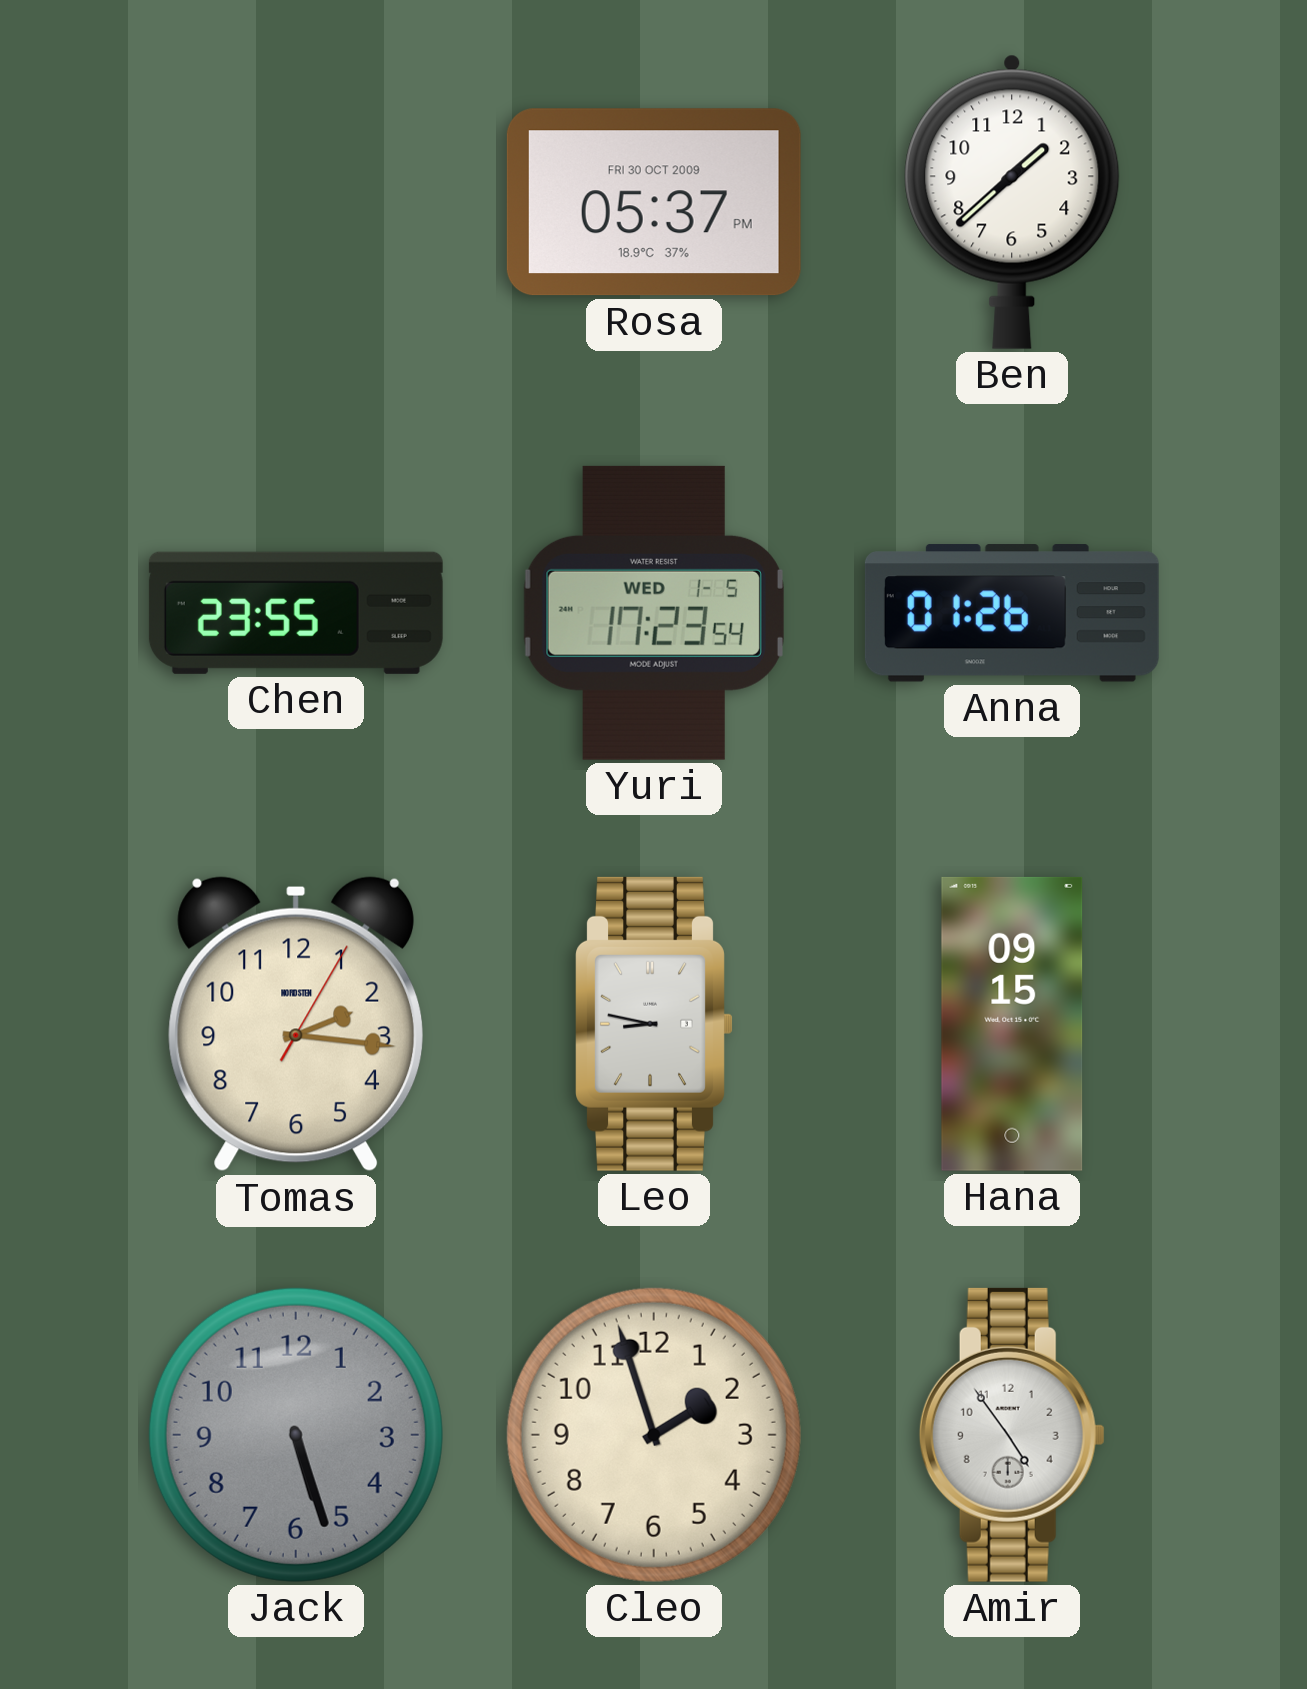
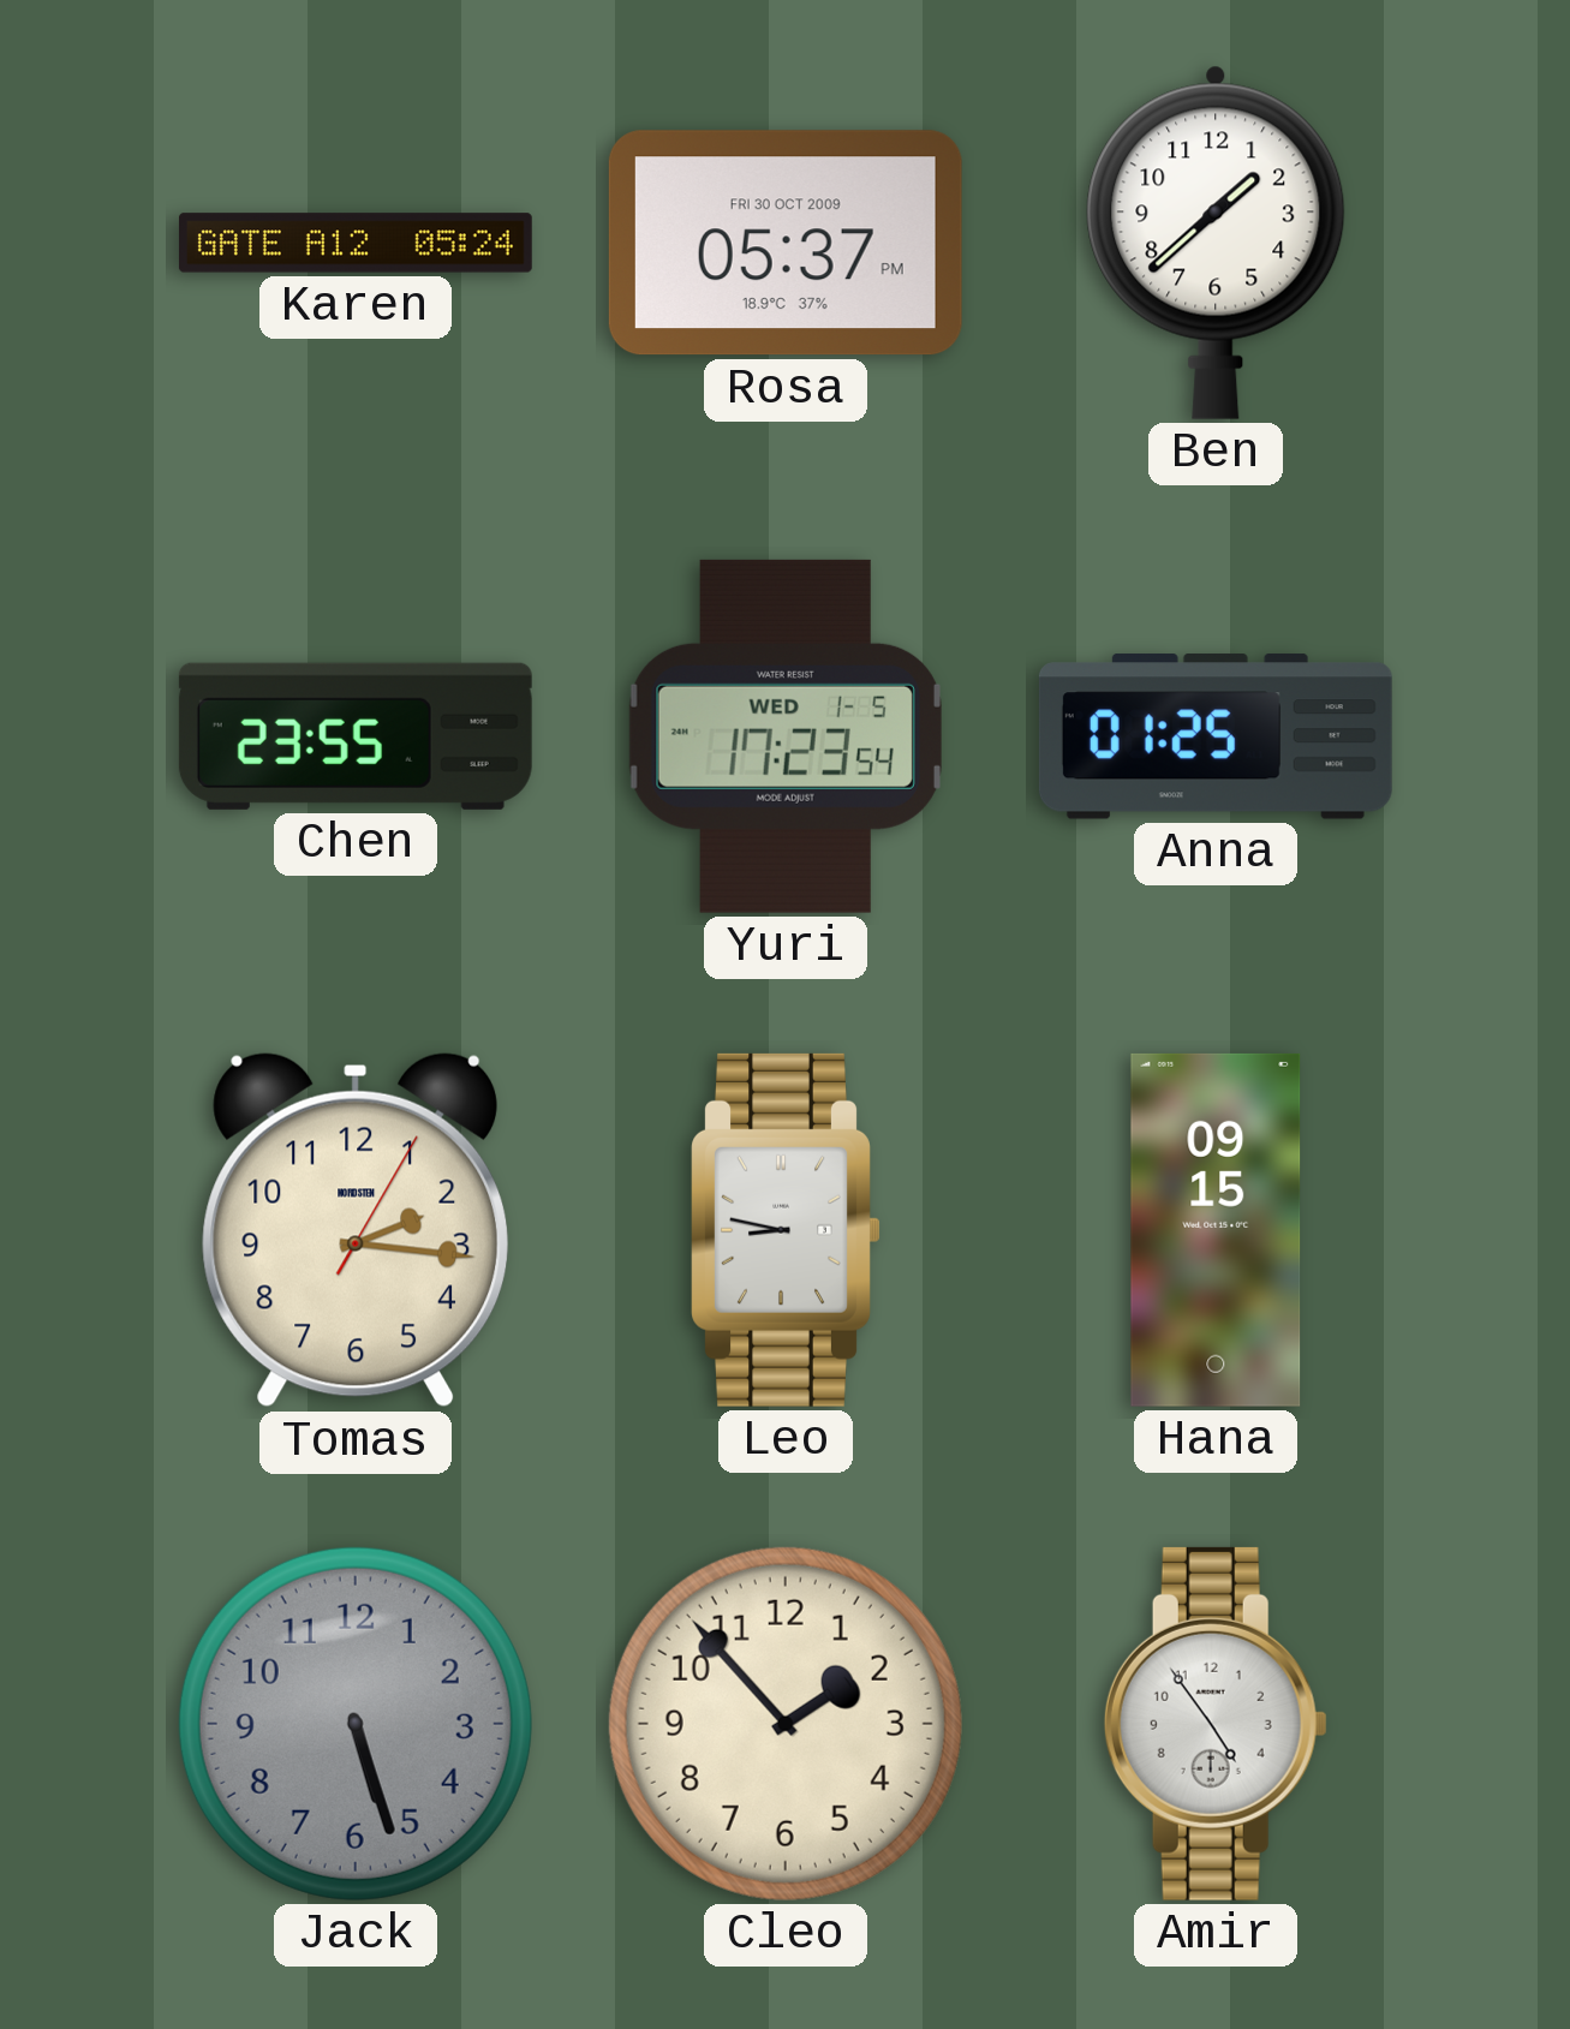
Karen: none -> 05:24
Anna: 01:26 -> 01:25
Cleo: 1:57 -> 1:53
